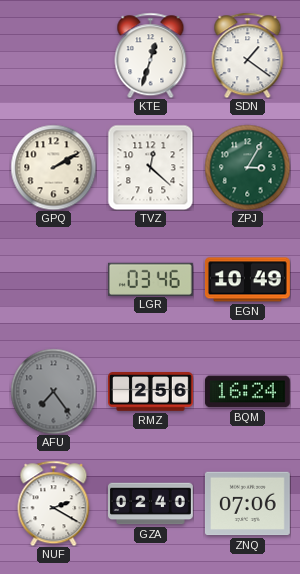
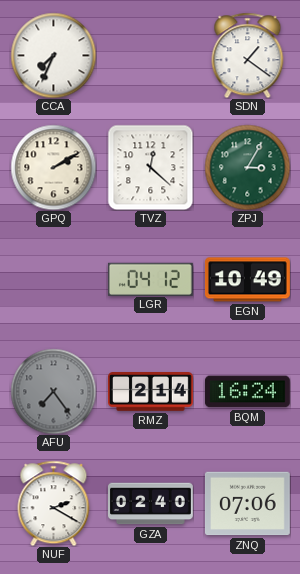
CCA: none -> 7:34
KTE: 12:33 -> none
LGR: 03:46 -> 04:12
RMZ: 2:56 -> 2:14
